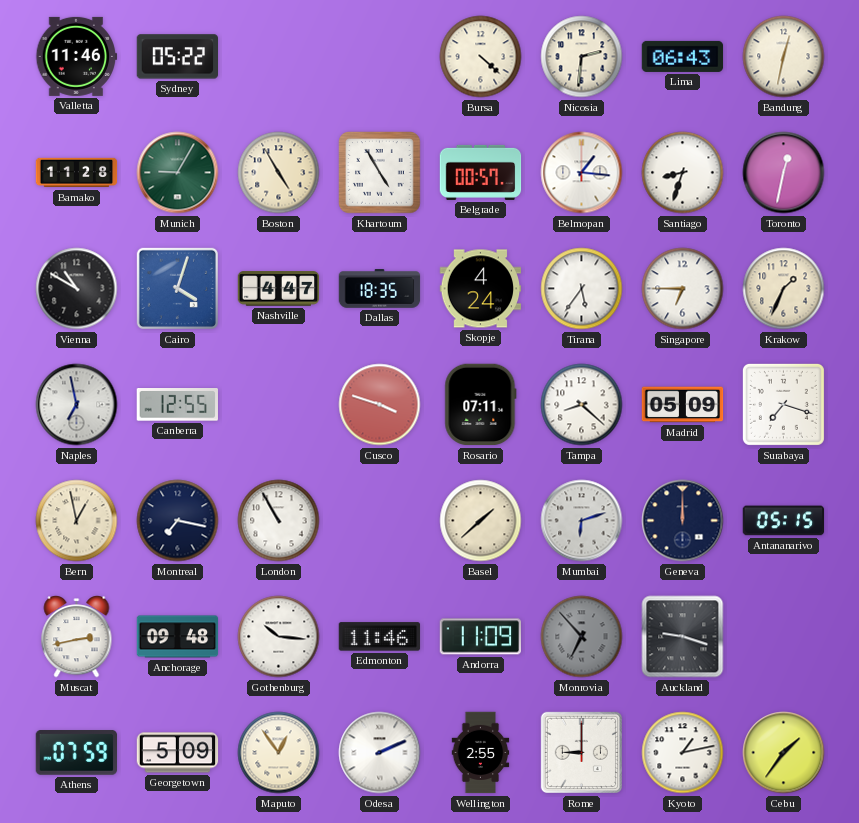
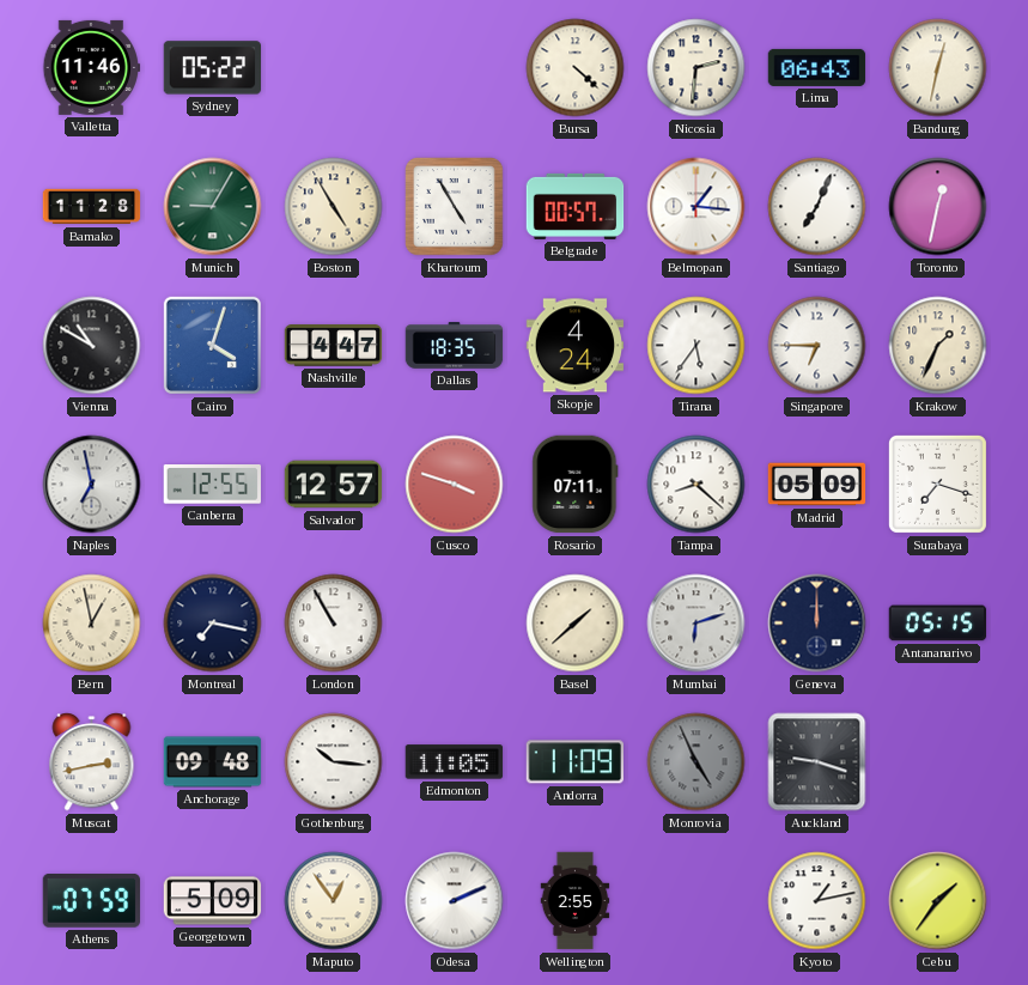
Santiago: 8:33 -> 7:04
Salvador: none -> 12:57
Edmonton: 11:46 -> 11:05
Monrovia: 6:53 -> 4:56
Rome: 9:00 -> none
